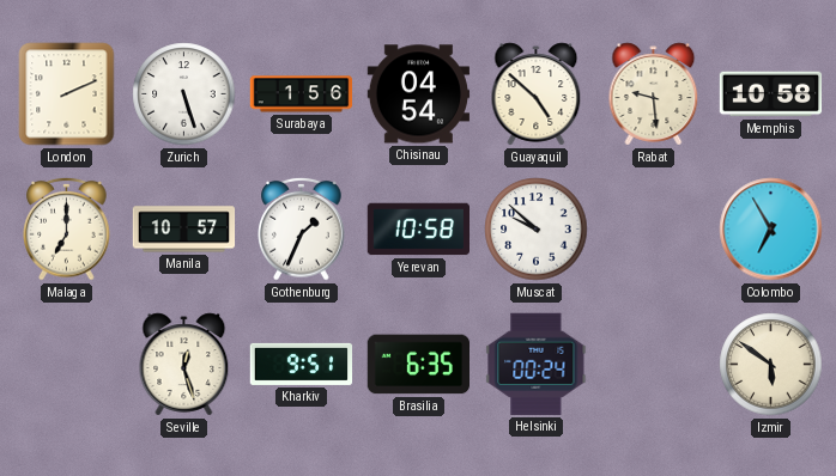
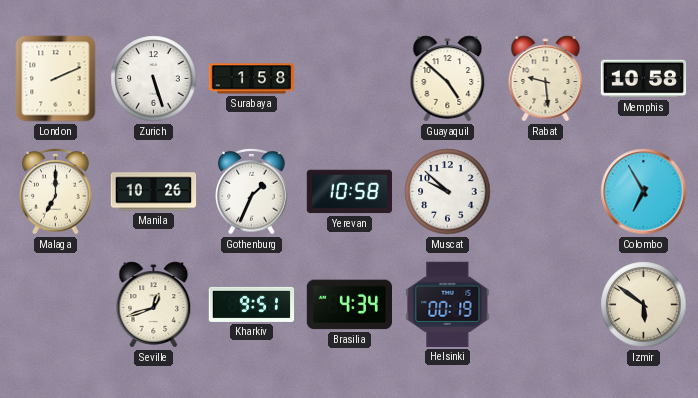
Surabaya: 1:56 -> 1:58
Chisinau: 04:54 -> none
Manila: 10:57 -> 10:26
Seville: 12:27 -> 12:42
Brasilia: 6:35 -> 4:34
Helsinki: 00:24 -> 00:19
